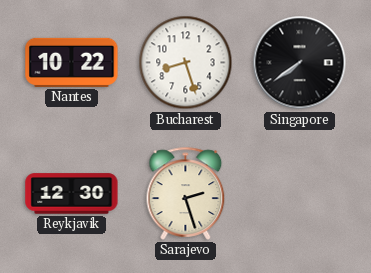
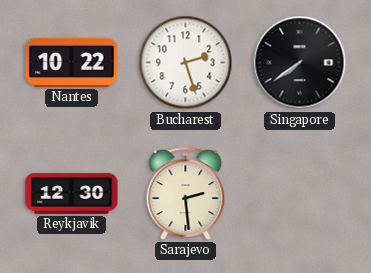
Bucharest: 8:27 -> 2:27
Sarajevo: 2:27 -> 2:29
